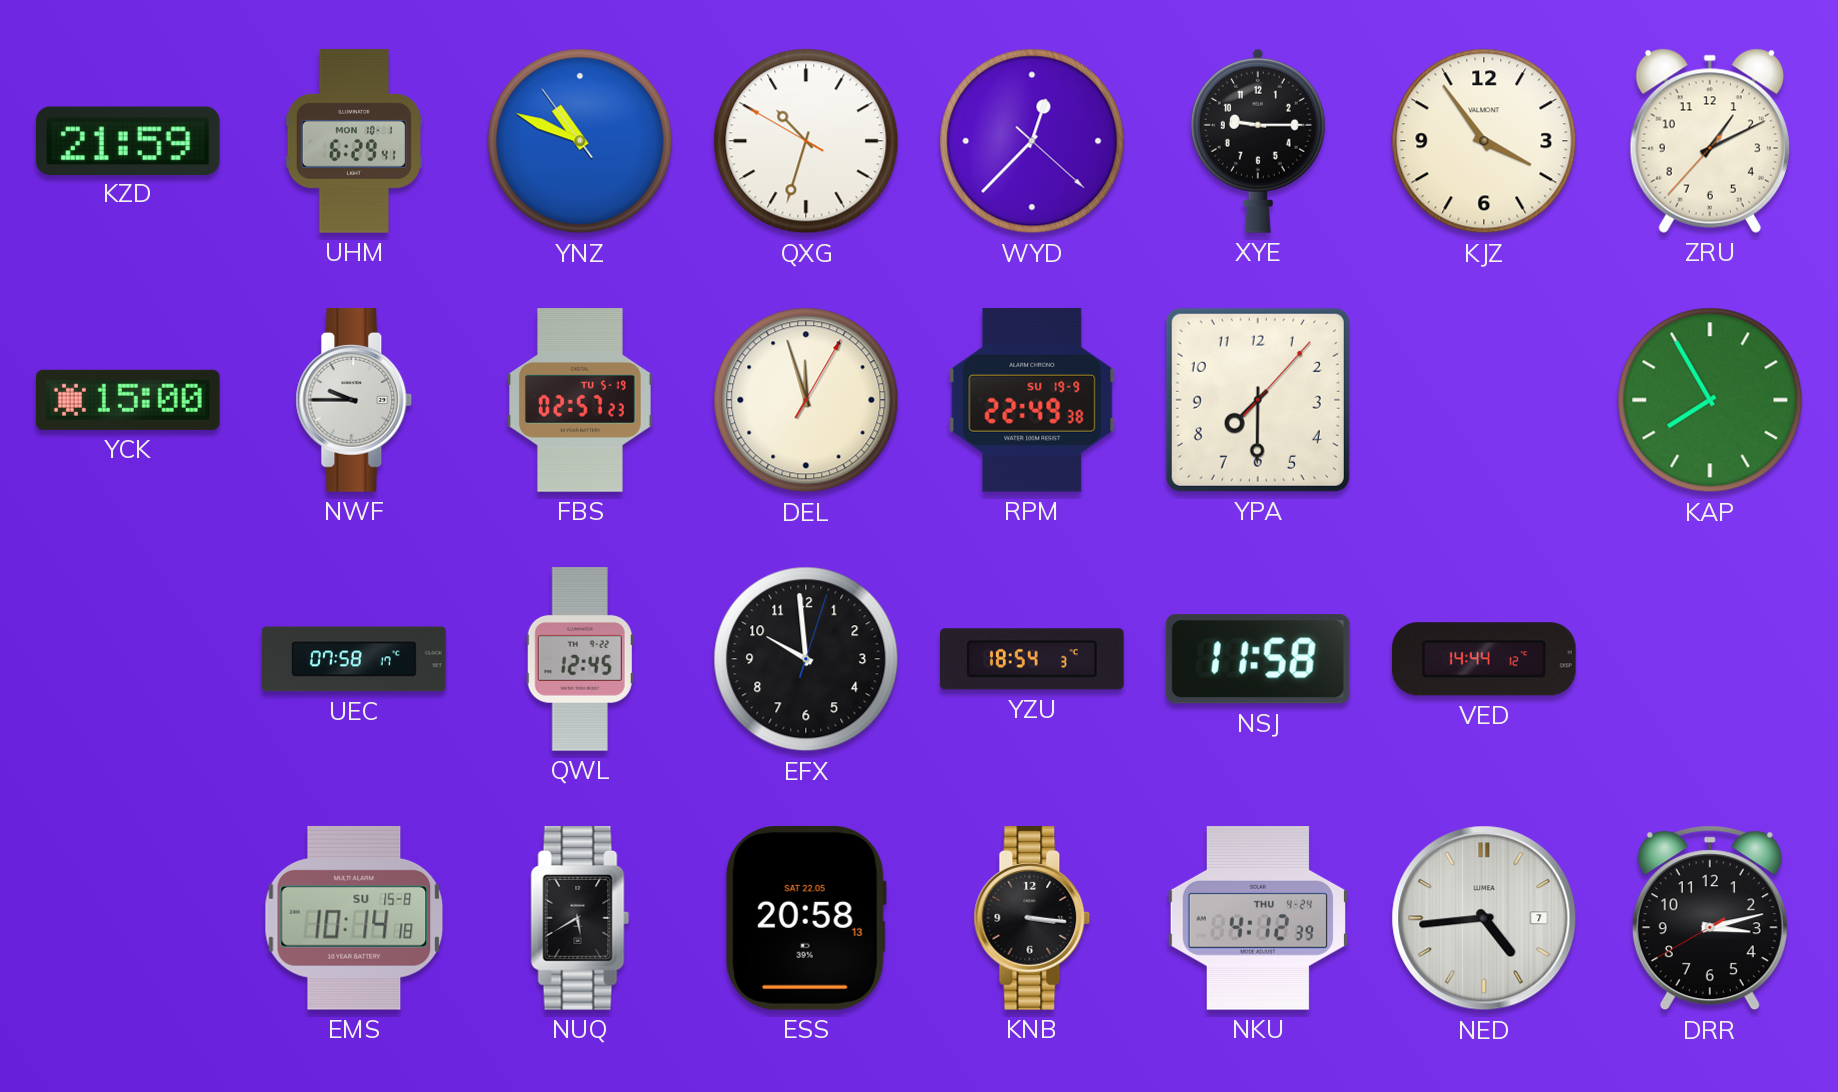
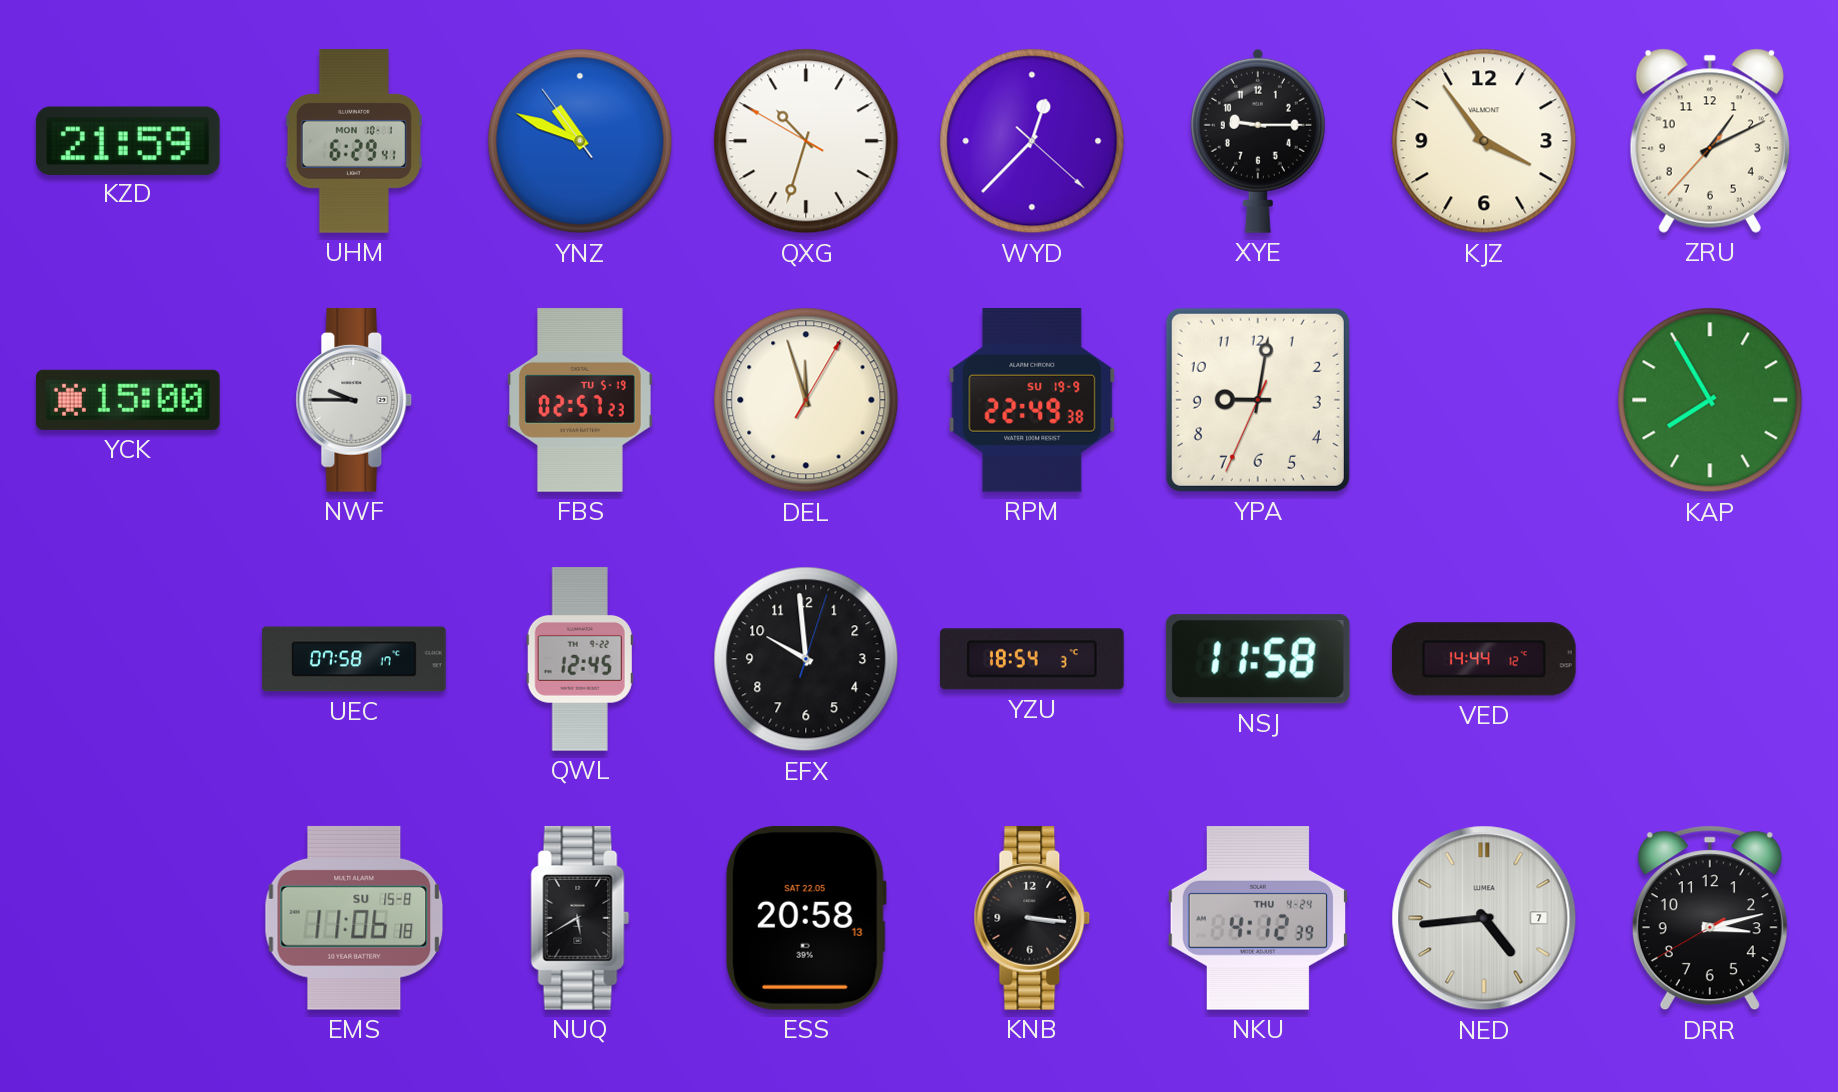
YPA: 7:30 -> 9:01
EMS: 10:14 -> 11:06
